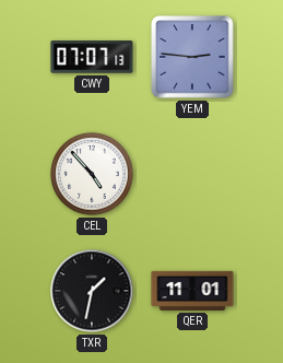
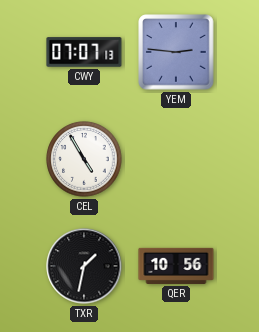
CEL: 4:53 -> 4:55
QER: 11:01 -> 10:56
